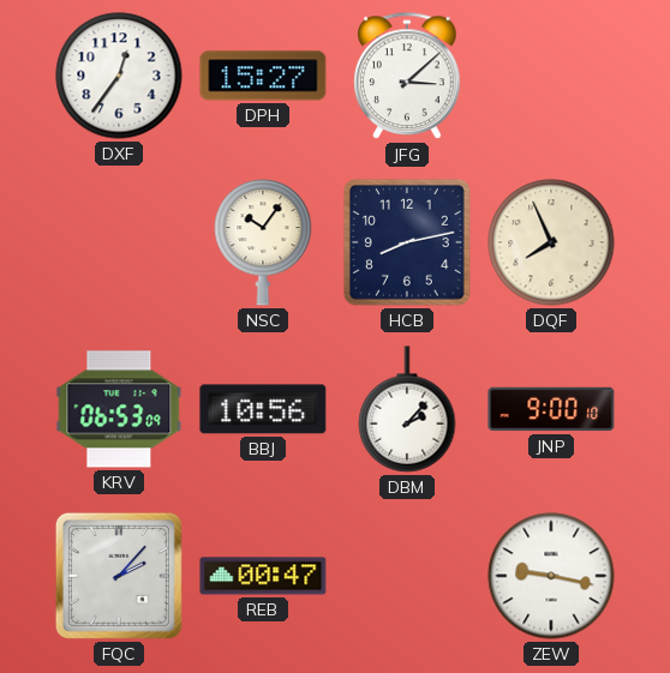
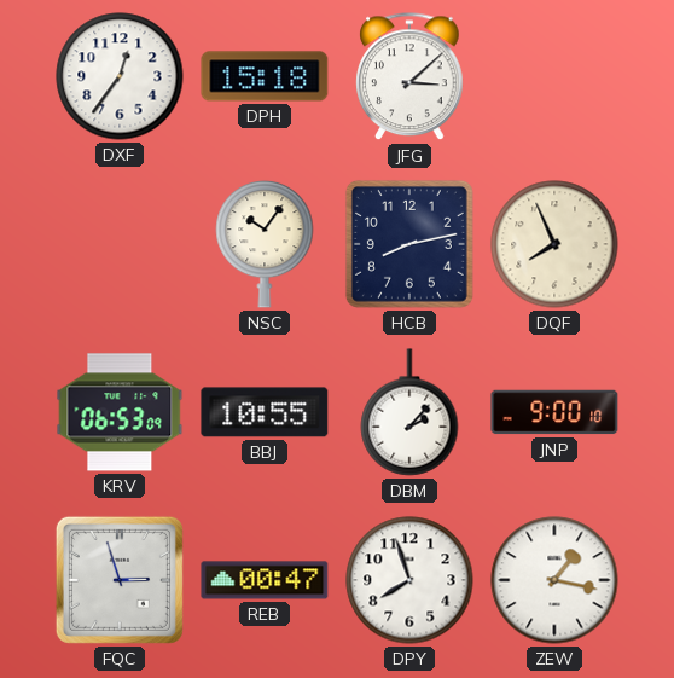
DPH: 15:27 -> 15:18
BBJ: 10:56 -> 10:55
FQC: 2:07 -> 2:57
DPY: none -> 7:57
ZEW: 9:17 -> 1:17
